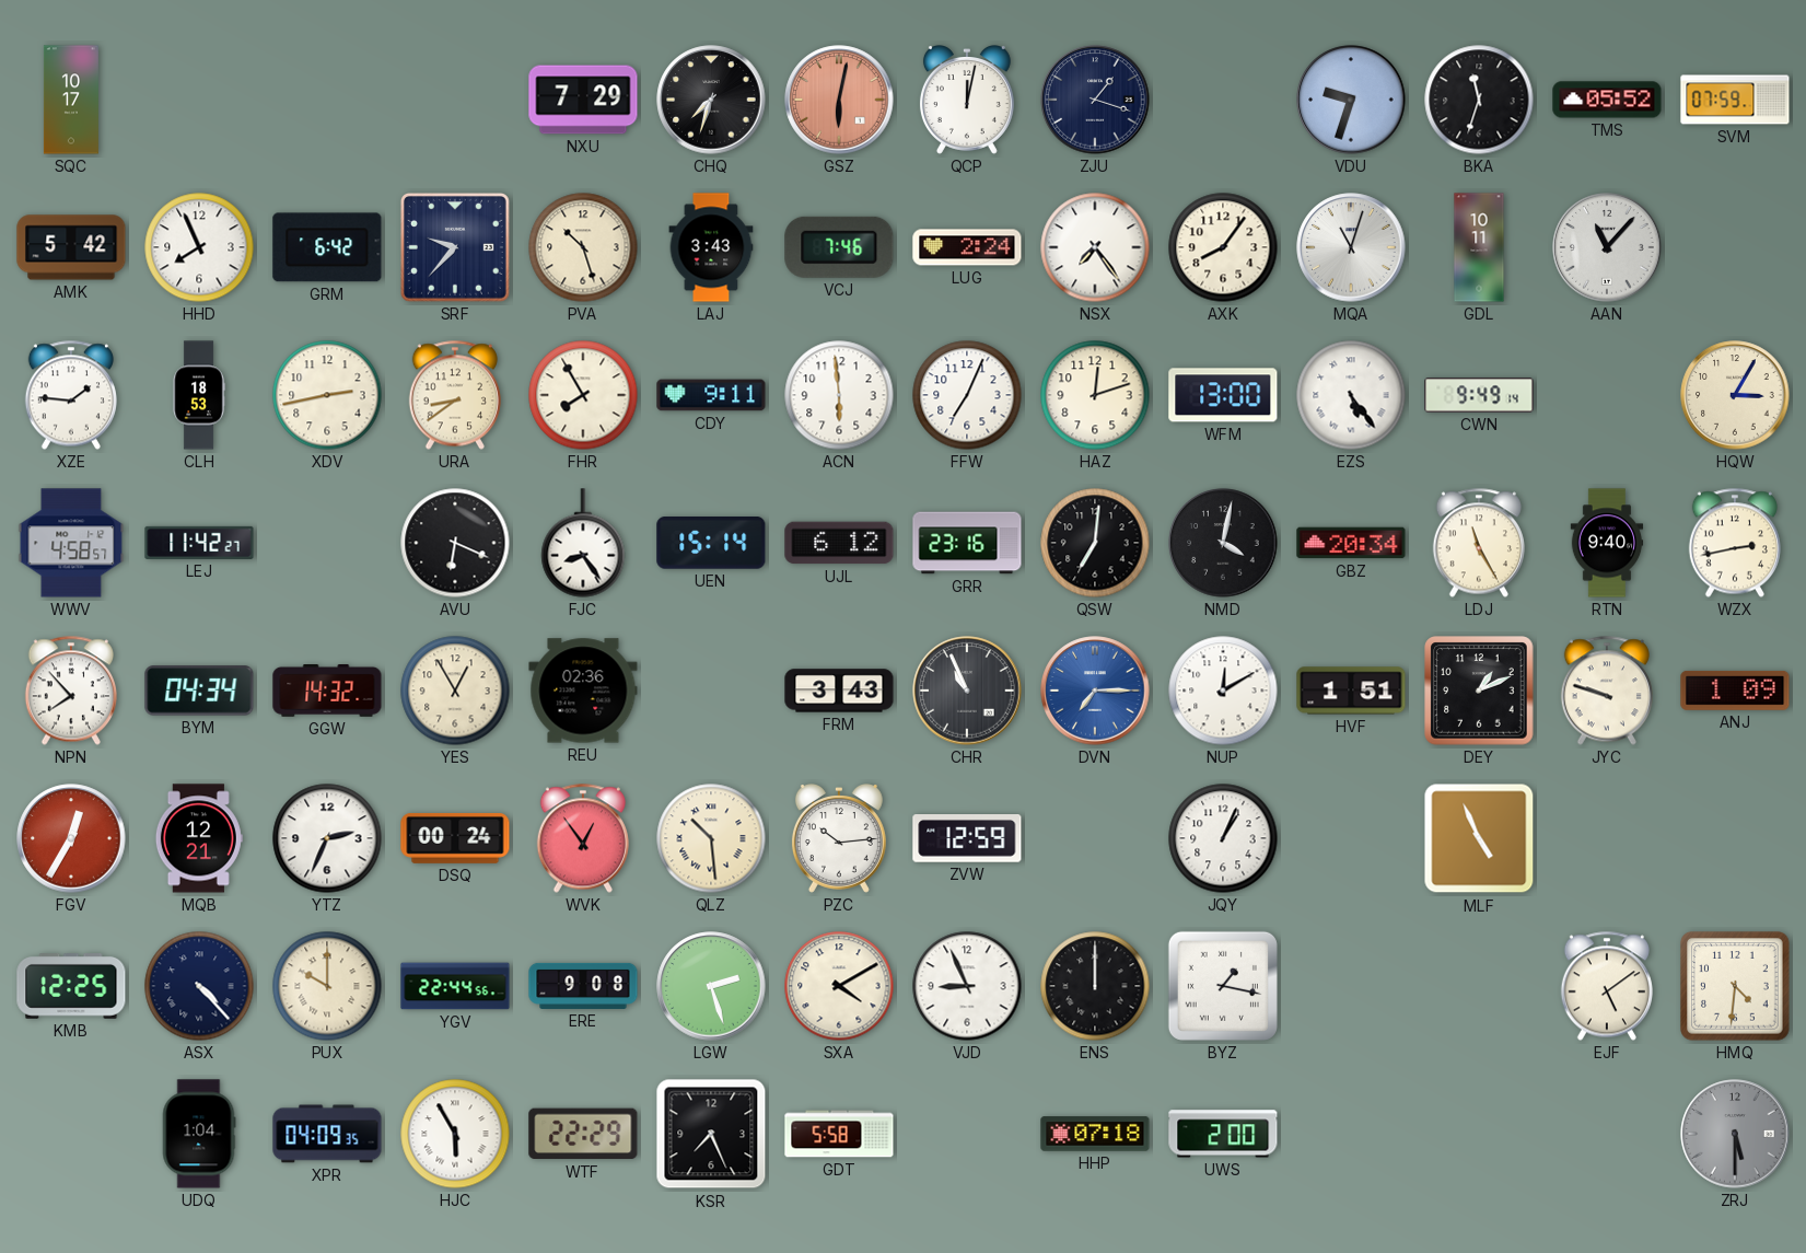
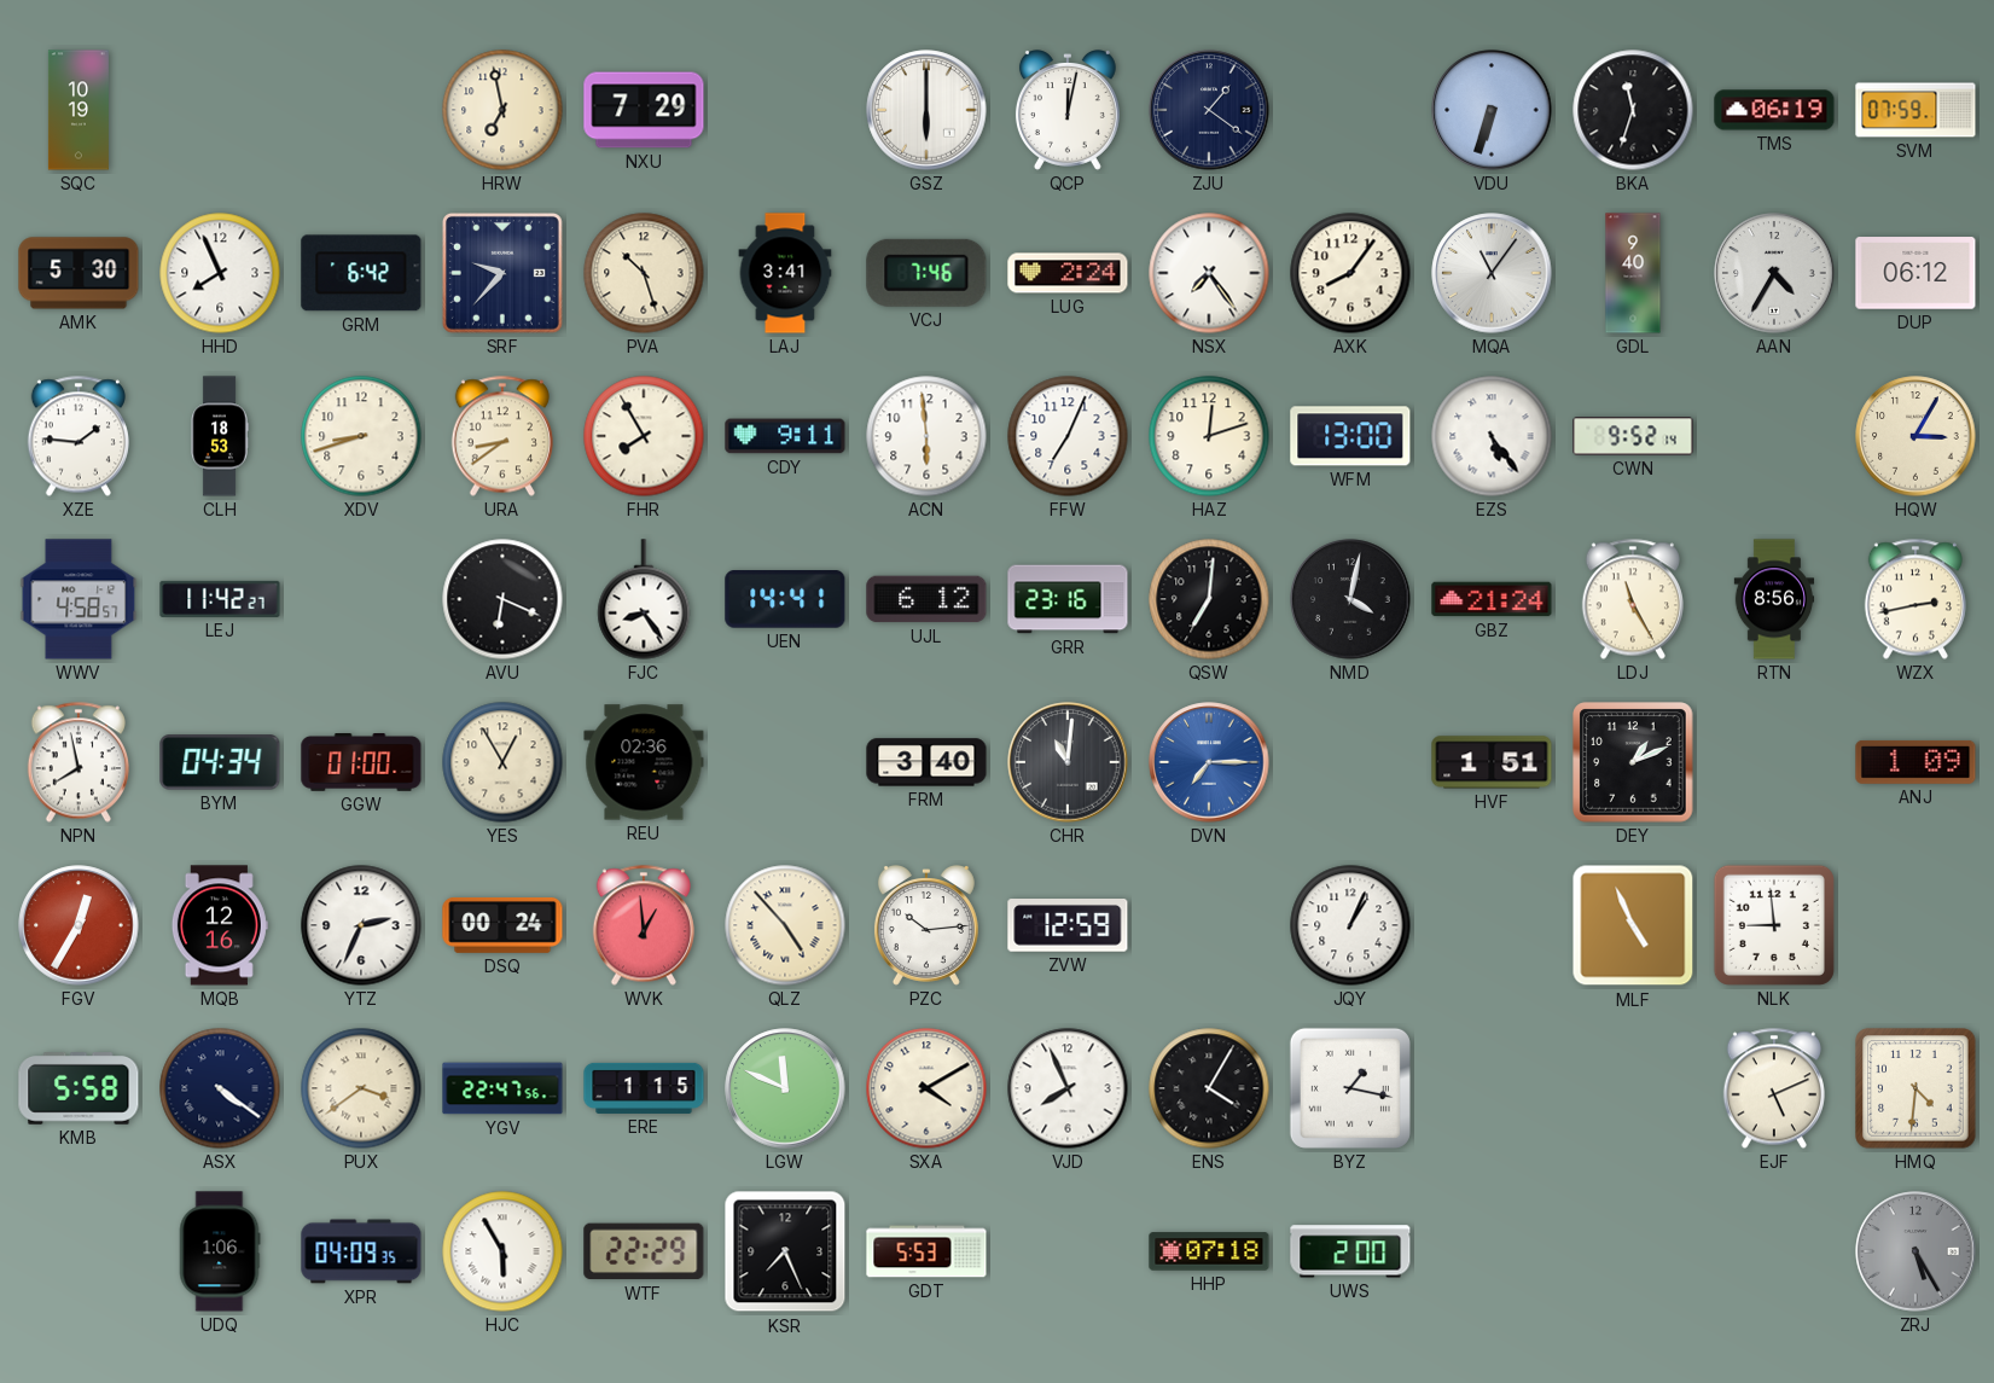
SQC: 10:17 -> 10:19
HRW: none -> 6:58
CHQ: 7:33 -> none
GSZ: 6:02 -> 6:00
GSZ dial: salmon -> white
ZJU: 1:18 -> 1:21
VDU: 9:33 -> 6:33
TMS: 05:52 -> 06:19
AMK: 5:42 -> 5:30
LAJ: 3:43 -> 3:41
MQA: 11:03 -> 11:06
GDL: 10:11 -> 9:40
AAN: 11:07 -> 4:35
DUP: none -> 06:12
XDV: 2:43 -> 8:42
CWN: 9:49 -> 9:52
UEN: 15:14 -> 14:41
GBZ: 20:34 -> 21:24
RTN: 9:40 -> 8:56
NPN: 7:53 -> 7:58
GGW: 14:32 -> 01:00
FRM: 3:43 -> 3:40
CHR: 10:56 -> 11:01
NUP: 12:10 -> none
JYC: 9:48 -> none
MQB: 12:21 -> 12:16
WVK: 12:54 -> 12:59
QLZ: 10:29 -> 4:53
NLK: none -> 8:59
KMB: 12:25 -> 5:58
ASX: 4:23 -> 4:21
PUX: 10:00 -> 3:39
YGV: 22:44 -> 22:47
ERE: 9:08 -> 1:15
LGW: 2:27 -> 11:49
VJD: 8:56 -> 7:56
ENS: 12:00 -> 4:05
EJF: 5:09 -> 5:11
UDQ: 1:04 -> 1:06
GDT: 5:58 -> 5:53
ZRJ: 5:30 -> 5:25
